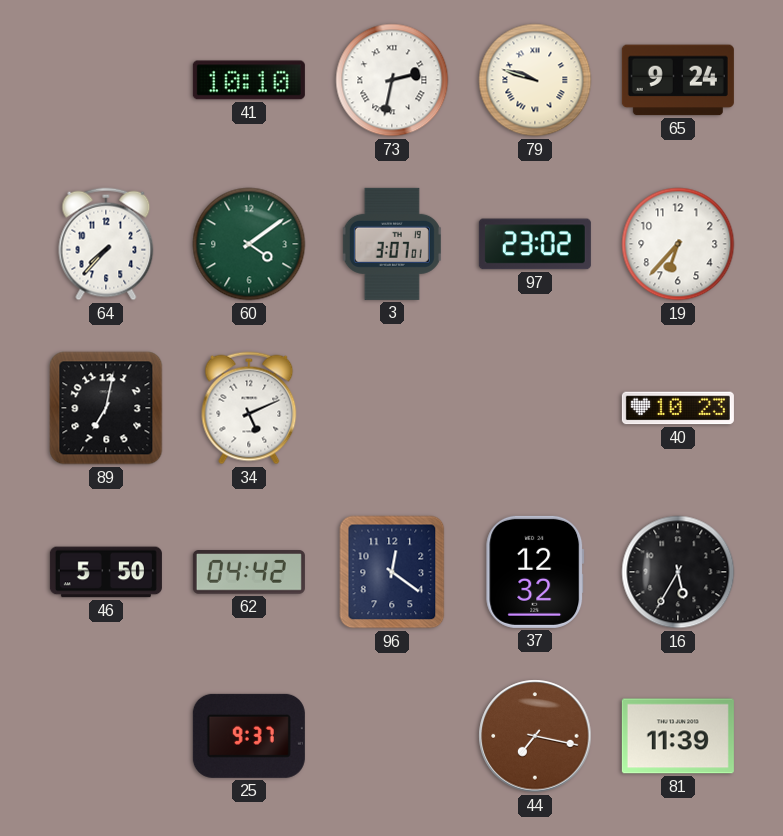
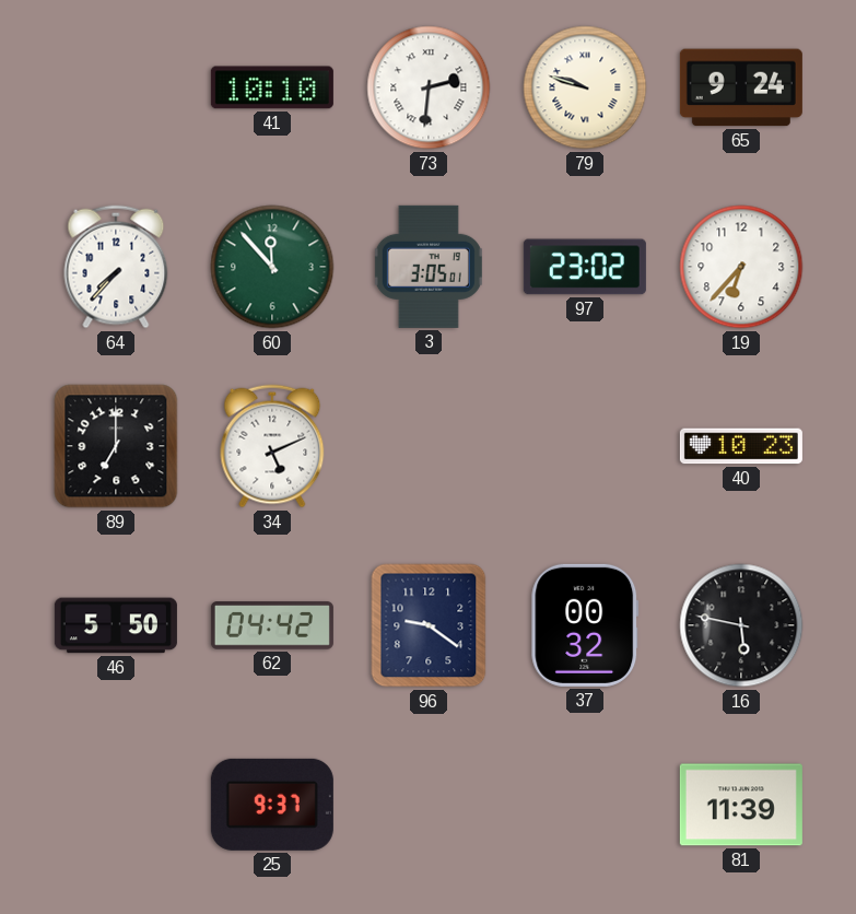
73: 2:32 -> 2:31
60: 4:09 -> 11:53
3: 3:07 -> 3:05
89: 7:02 -> 7:00
96: 12:21 -> 9:21
37: 12:32 -> 00:32
16: 5:35 -> 5:47
44: 7:17 -> none
